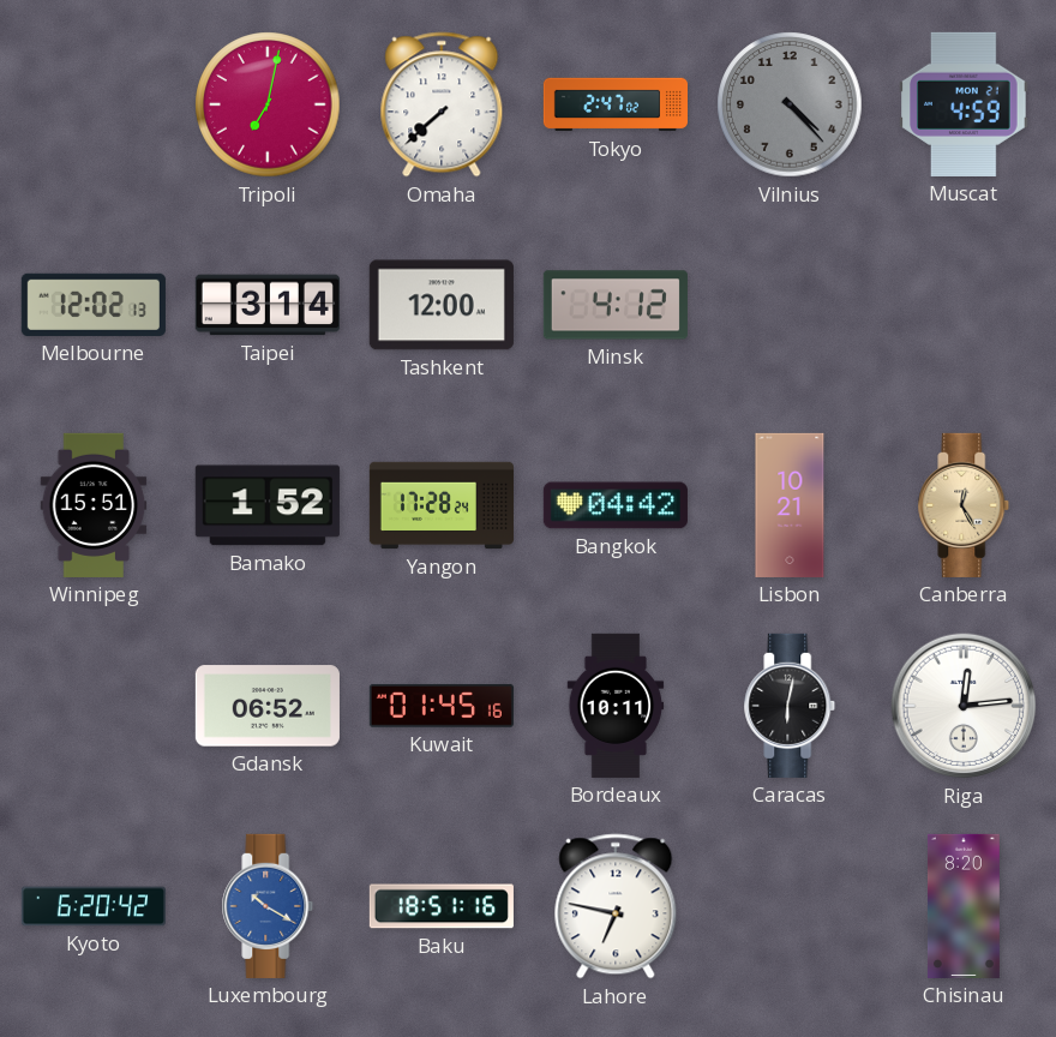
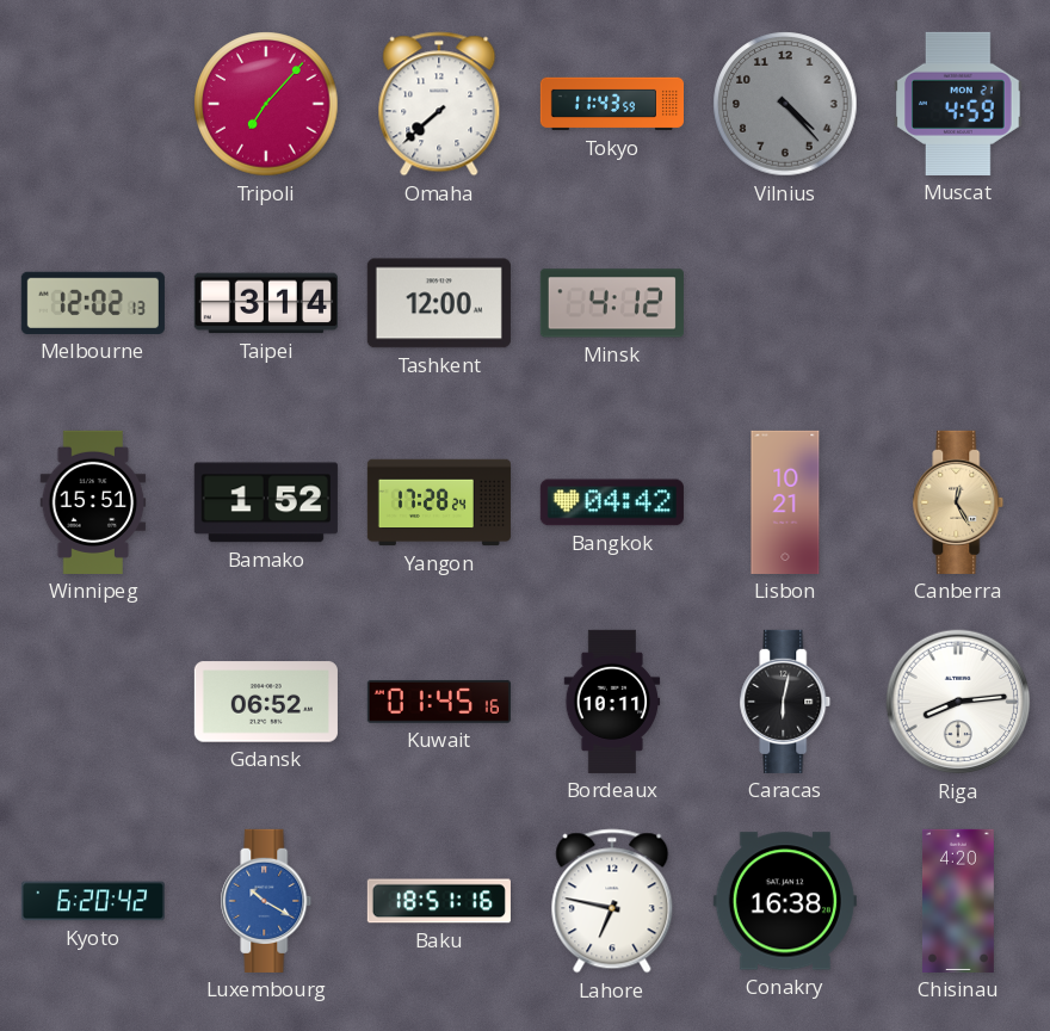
Tripoli: 7:02 -> 7:07
Tokyo: 2:47 -> 11:43
Riga: 12:14 -> 8:14
Conakry: none -> 16:38
Chisinau: 8:20 -> 4:20
